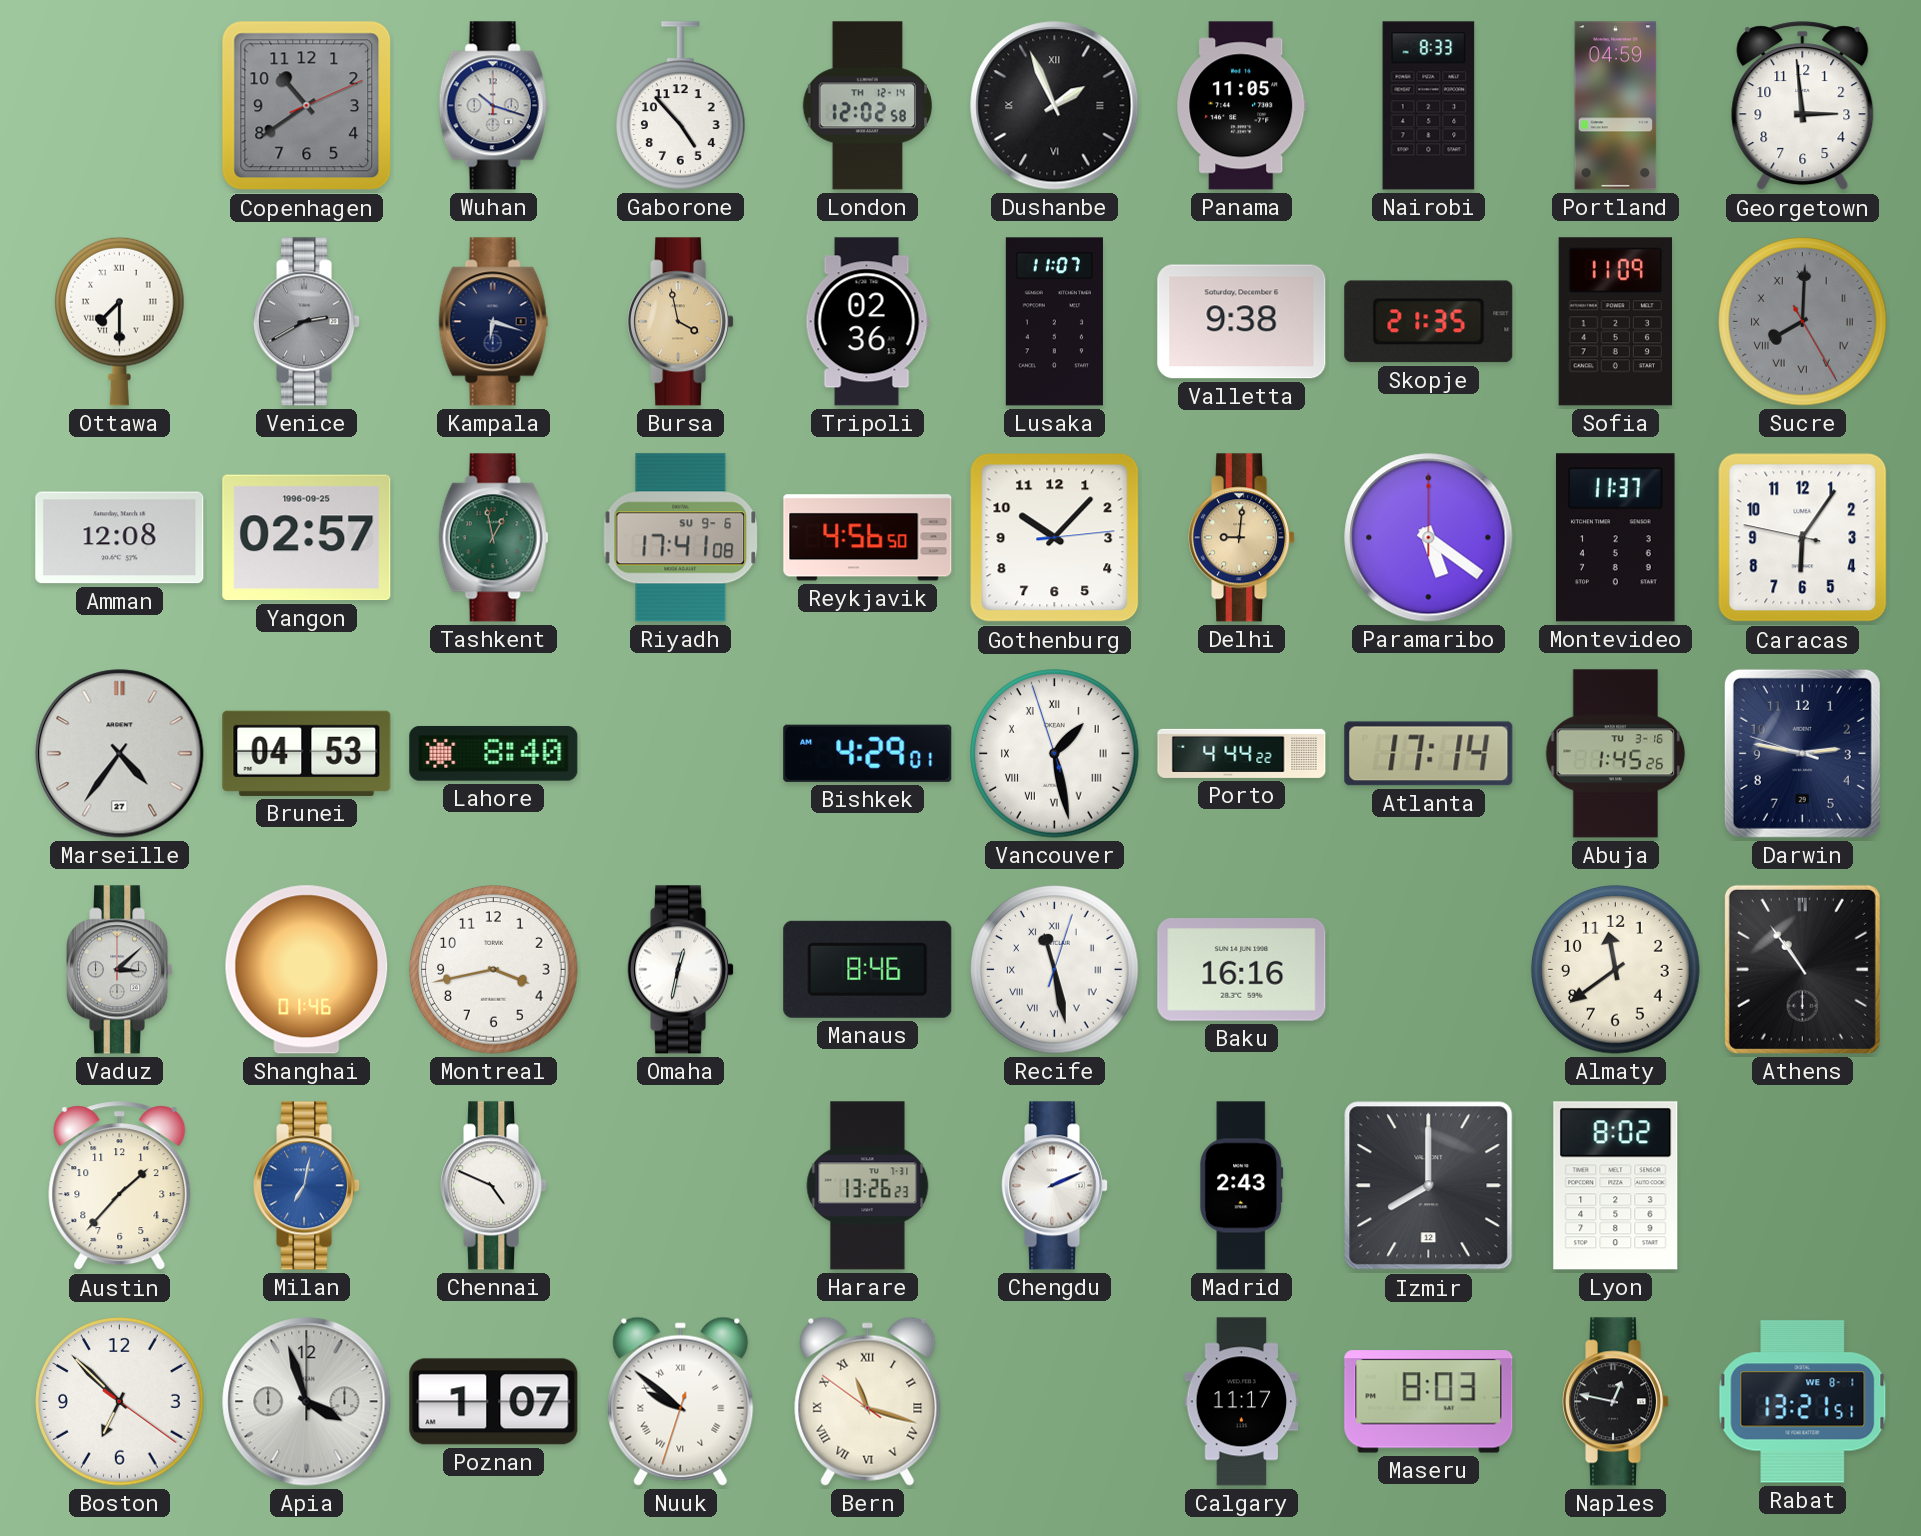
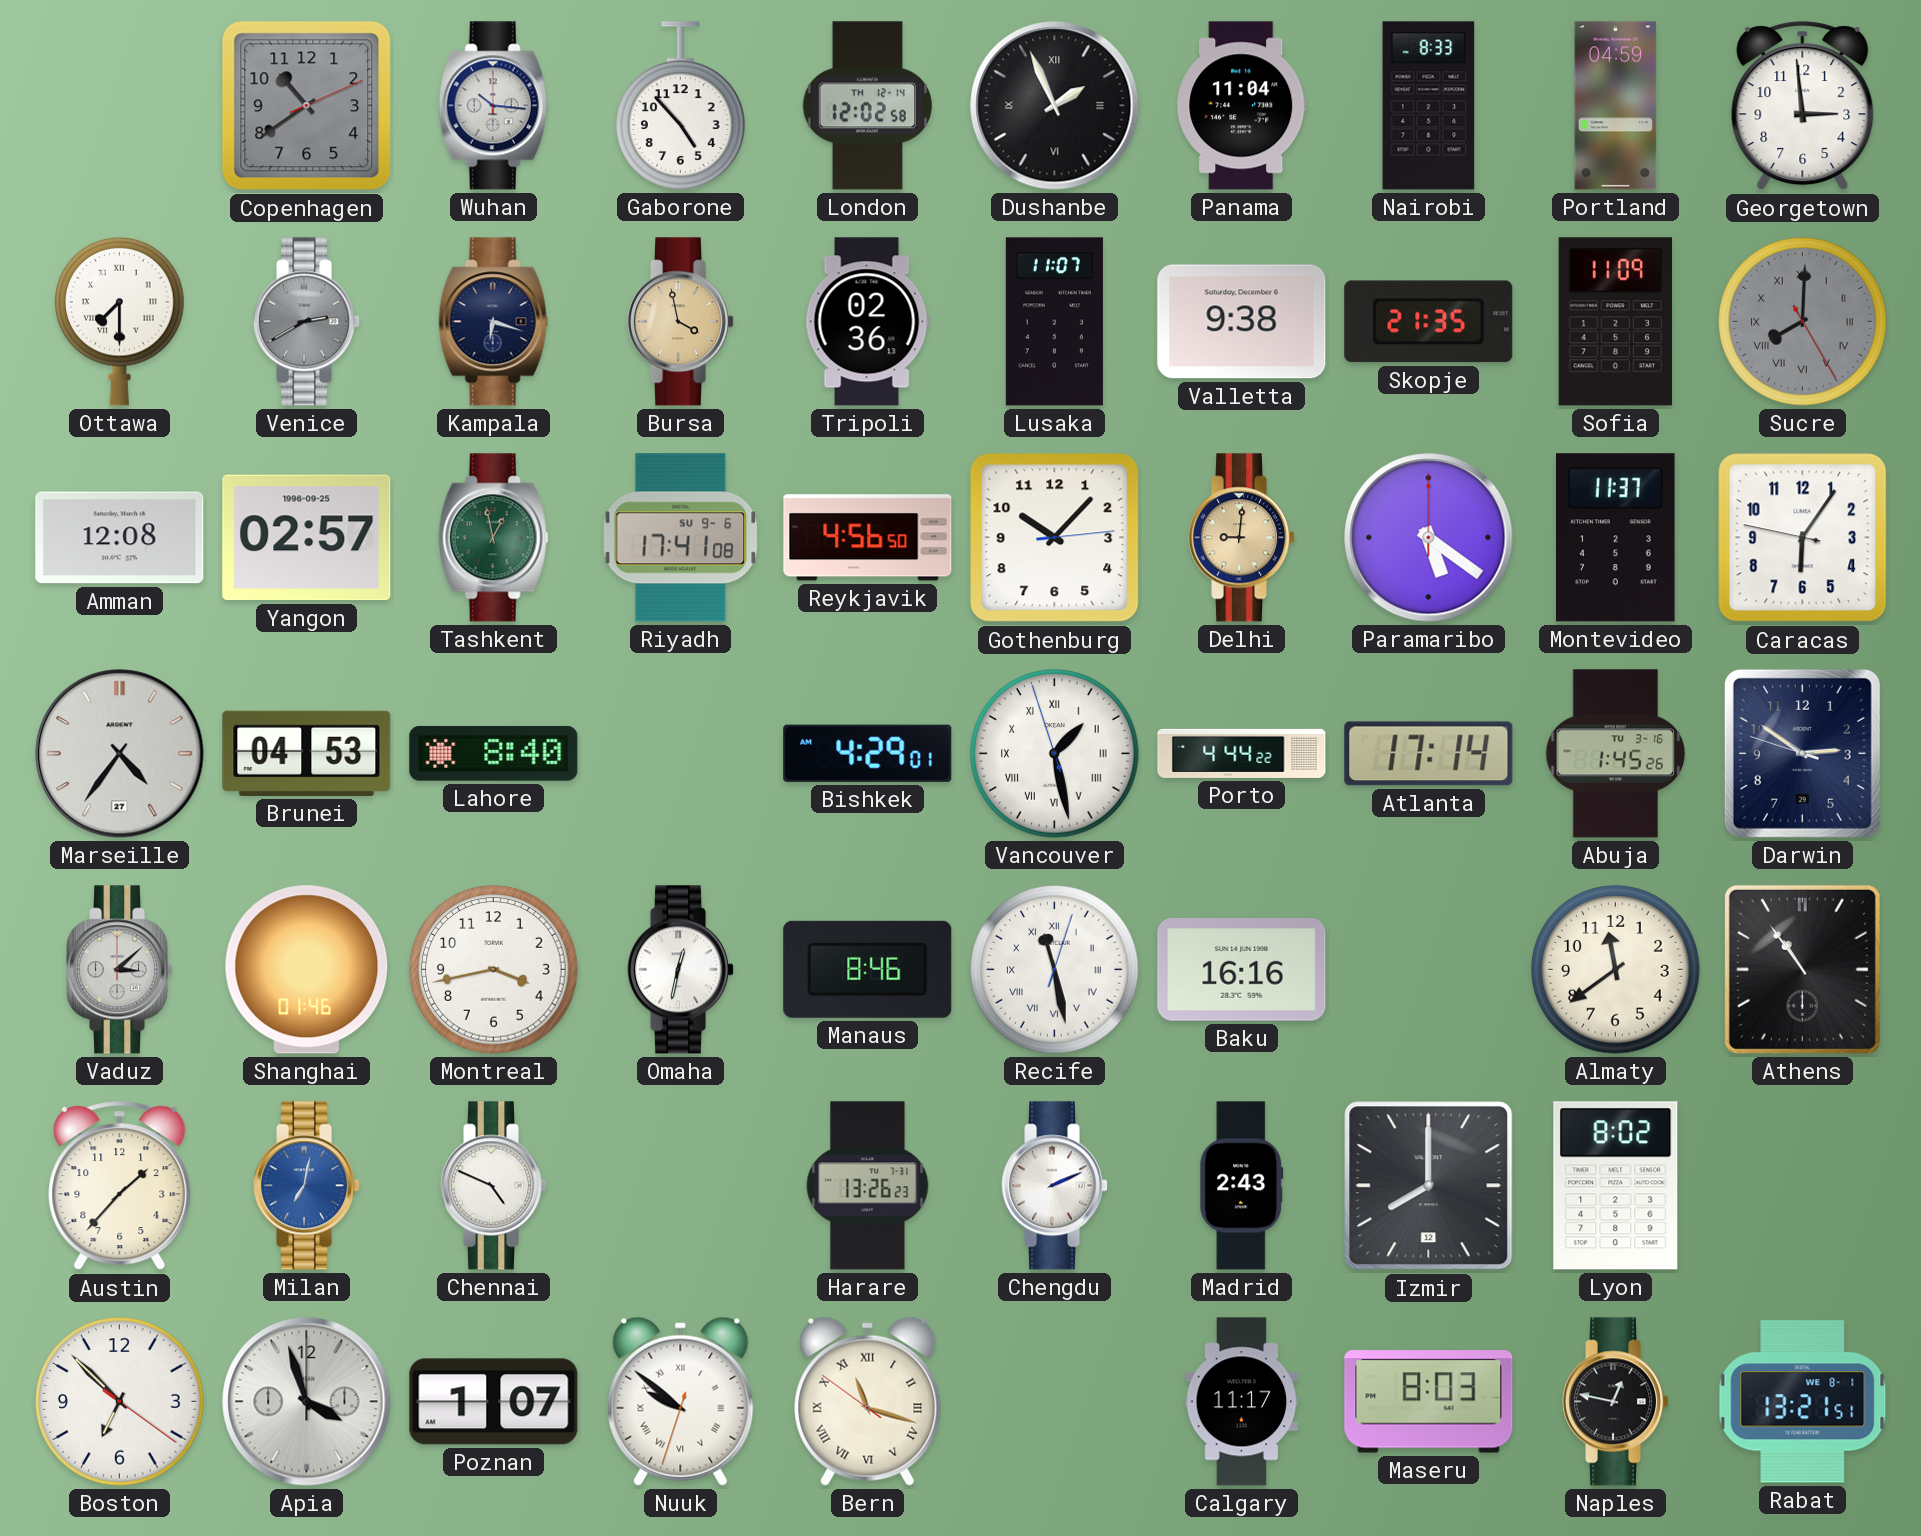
Wuhan: 10:18 -> 10:16
Panama: 11:05 -> 11:04
Darwin: 2:46 -> 2:50
